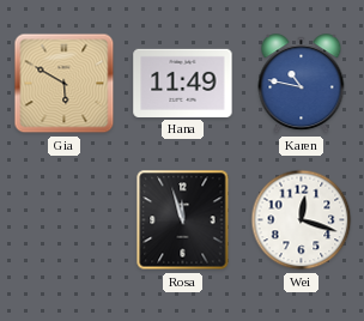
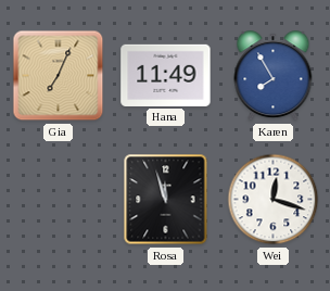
Gia: 5:50 -> 7:04
Karen: 10:47 -> 7:55
